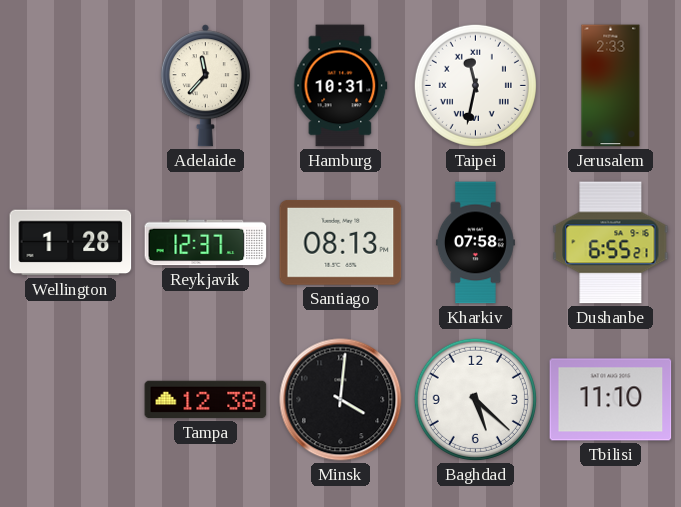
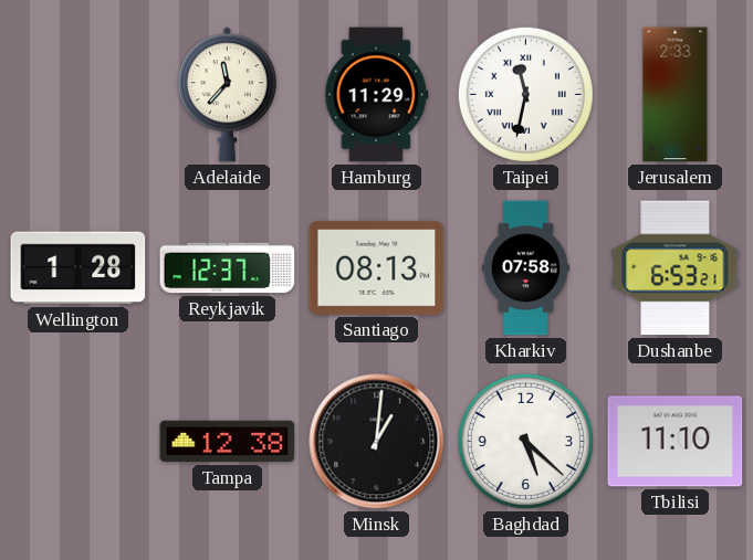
Hamburg: 10:31 -> 11:29
Dushanbe: 6:55 -> 6:53
Minsk: 4:01 -> 1:01
